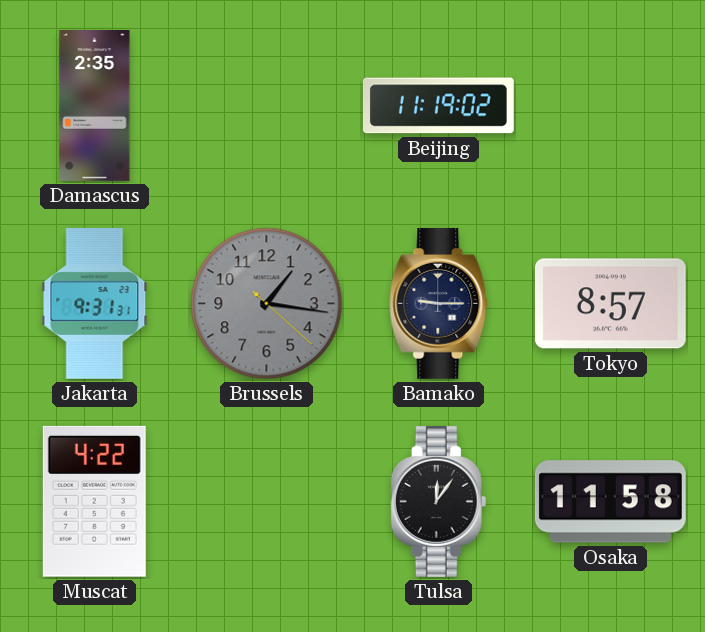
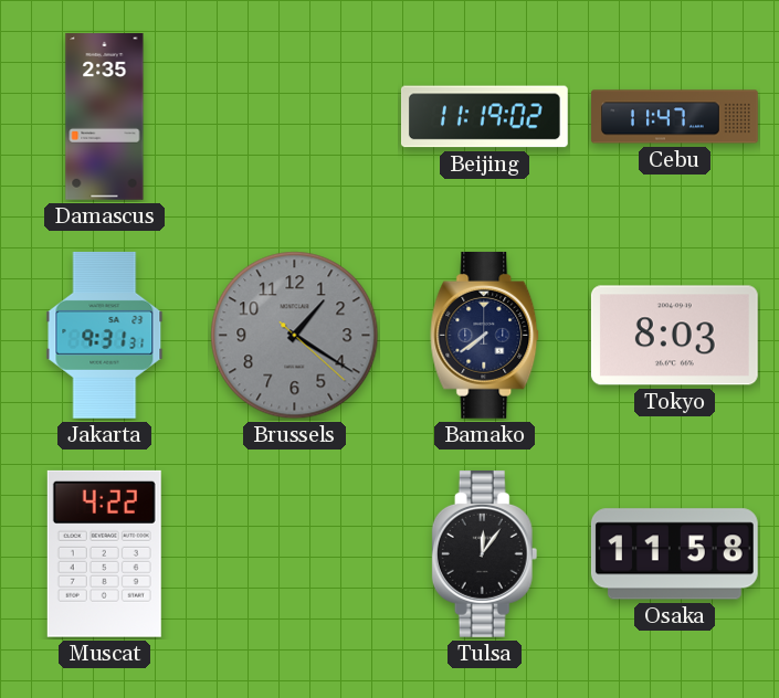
Cebu: none -> 11:47
Brussels: 1:16 -> 1:20
Bamako: 9:15 -> 7:39
Tokyo: 8:57 -> 8:03
